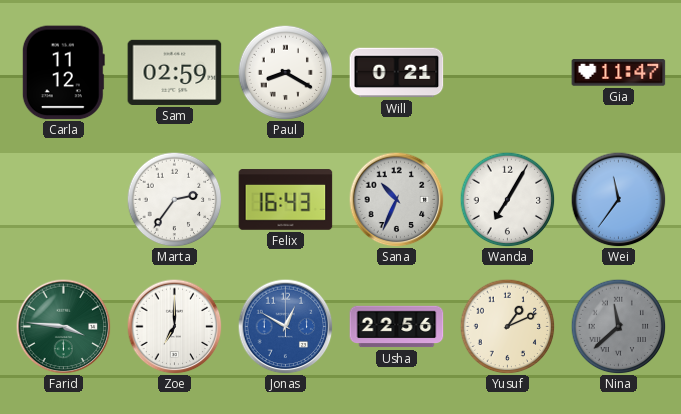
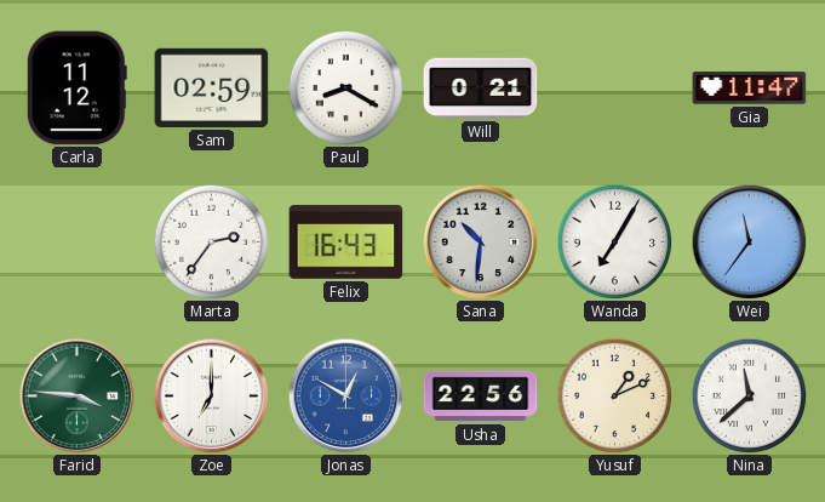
Sana: 10:34 -> 10:31
Nina dial: grey -> white
